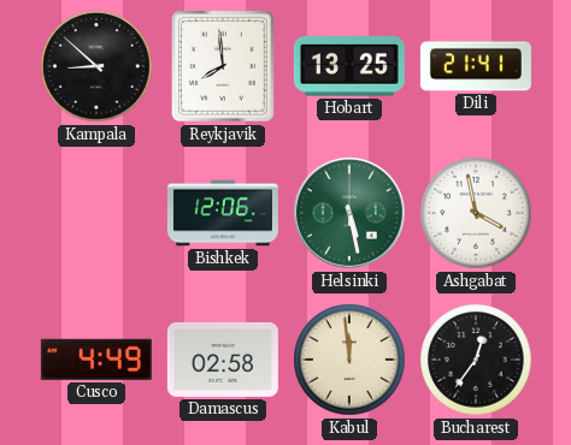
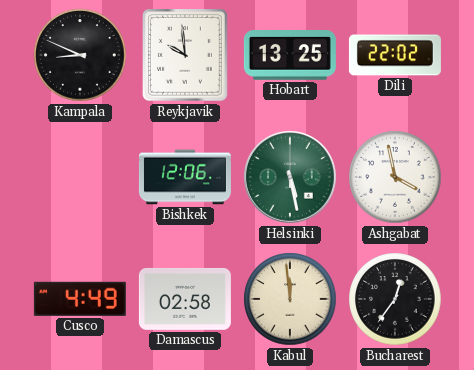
Kampala: 8:52 -> 8:49
Reykjavik: 7:59 -> 9:59
Dili: 21:41 -> 22:02
